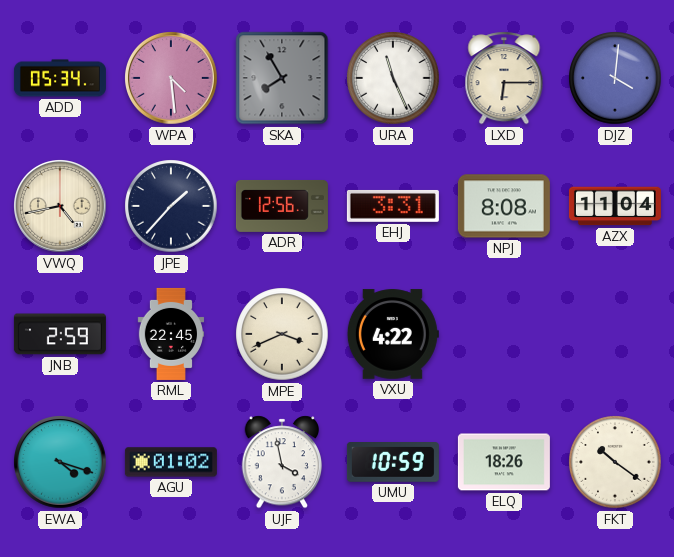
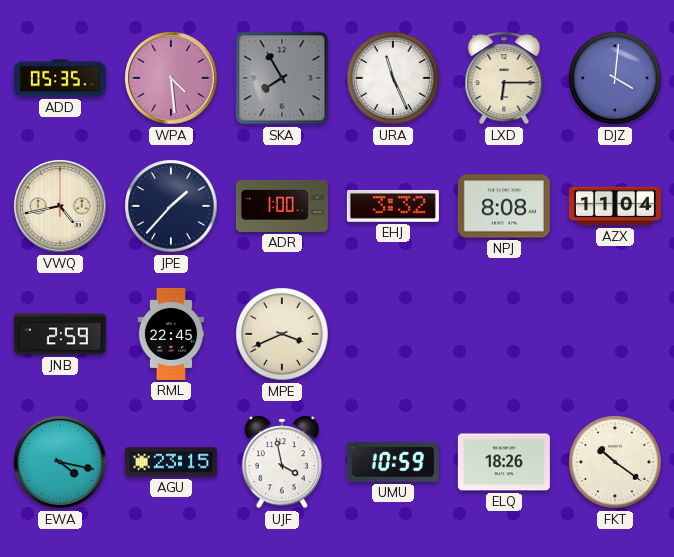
ADD: 05:34 -> 05:35
ADR: 12:56 -> 1:00
EHJ: 3:31 -> 3:32
VXU: 4:22 -> none
EWA: 4:18 -> 4:17
AGU: 01:02 -> 23:15
